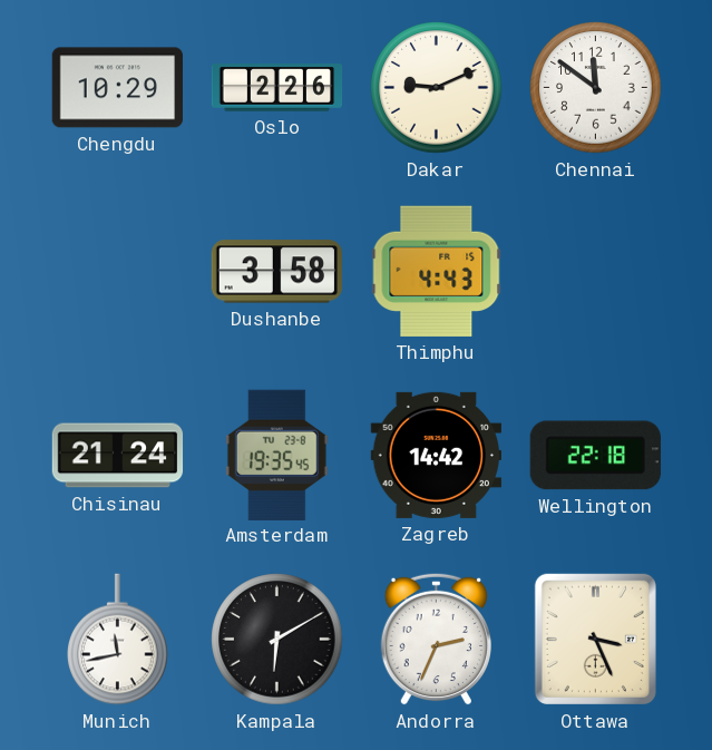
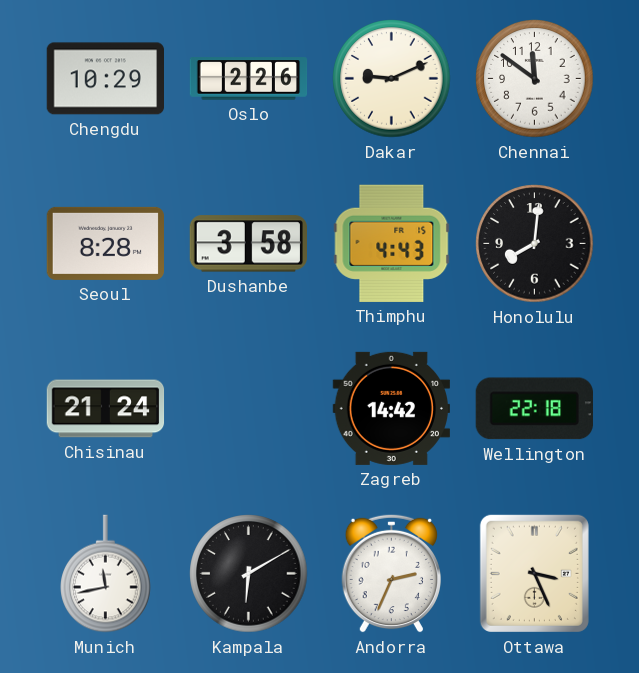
Seoul: none -> 8:28
Honolulu: none -> 8:01
Amsterdam: 19:35 -> none
